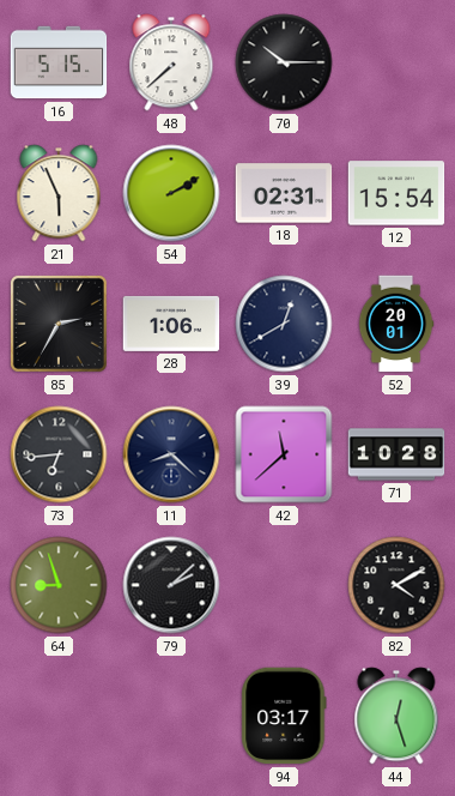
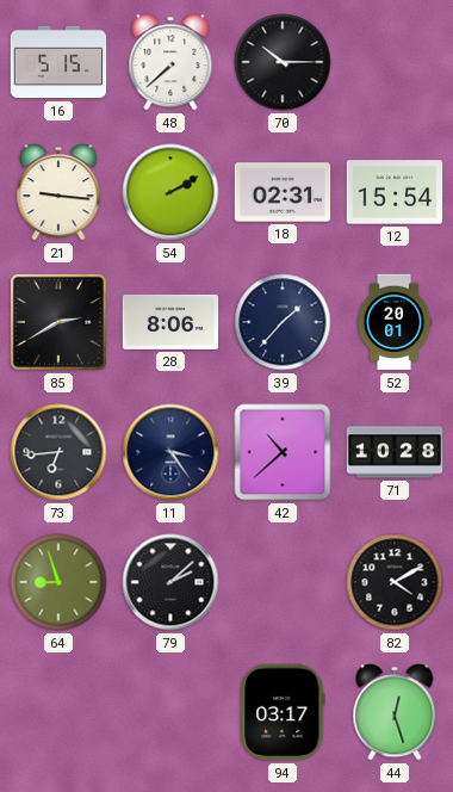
21: 5:56 -> 9:16
85: 2:35 -> 2:40
28: 1:06 -> 8:06
39: 12:40 -> 1:37
11: 8:22 -> 3:24
42: 11:38 -> 10:38
